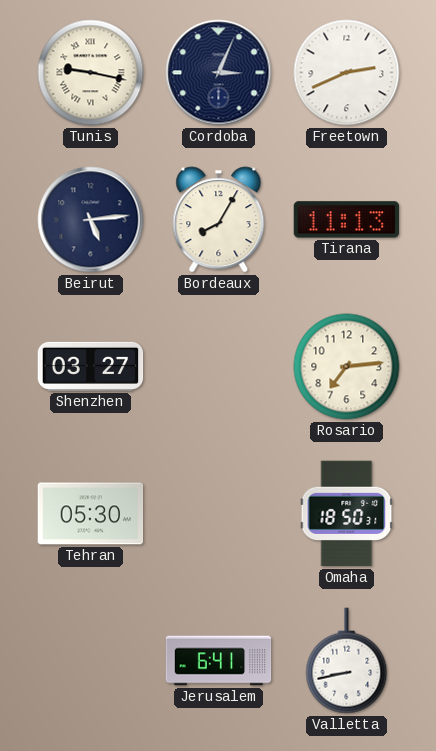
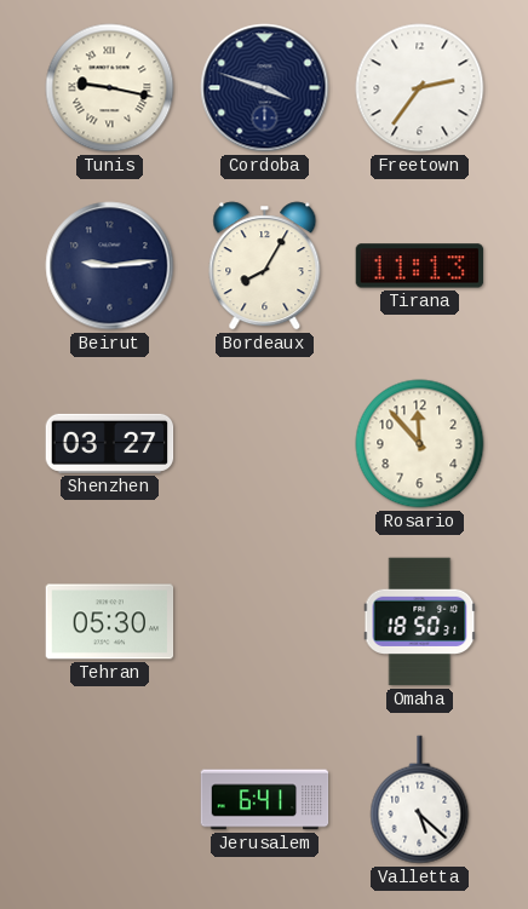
Cordoba: 3:04 -> 3:48
Freetown: 2:41 -> 2:36
Beirut: 5:14 -> 9:14
Rosario: 7:14 -> 11:53
Valletta: 8:43 -> 5:22
